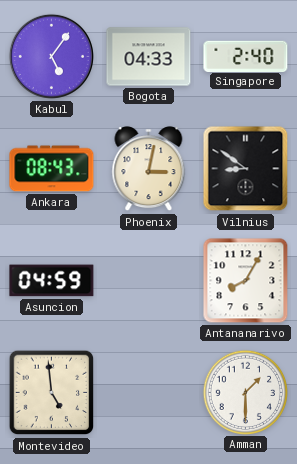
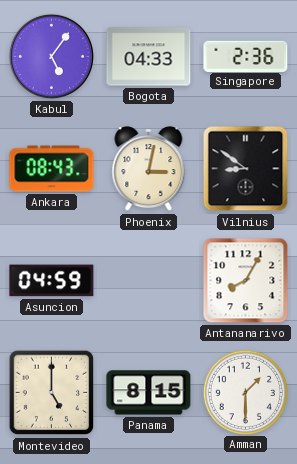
Singapore: 2:40 -> 2:36
Montevideo: 4:59 -> 5:00
Panama: none -> 8:15
